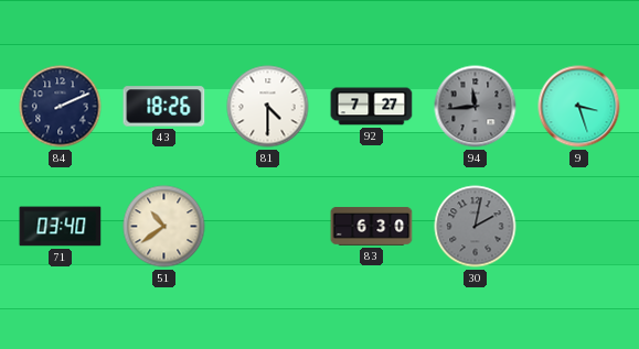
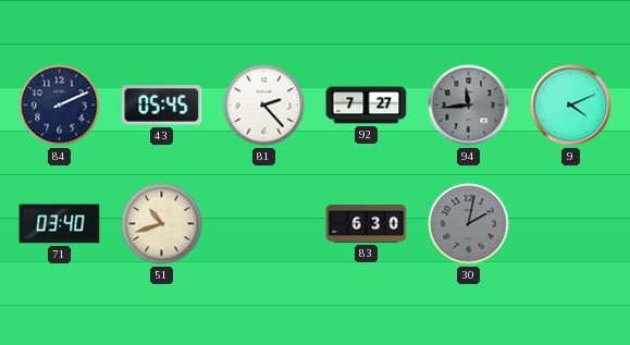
43: 18:26 -> 05:45
81: 4:30 -> 2:23
9: 3:27 -> 4:11
51: 10:39 -> 10:42
